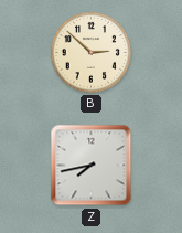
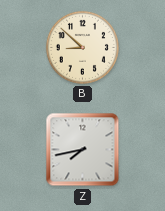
B: 2:52 -> 8:52
